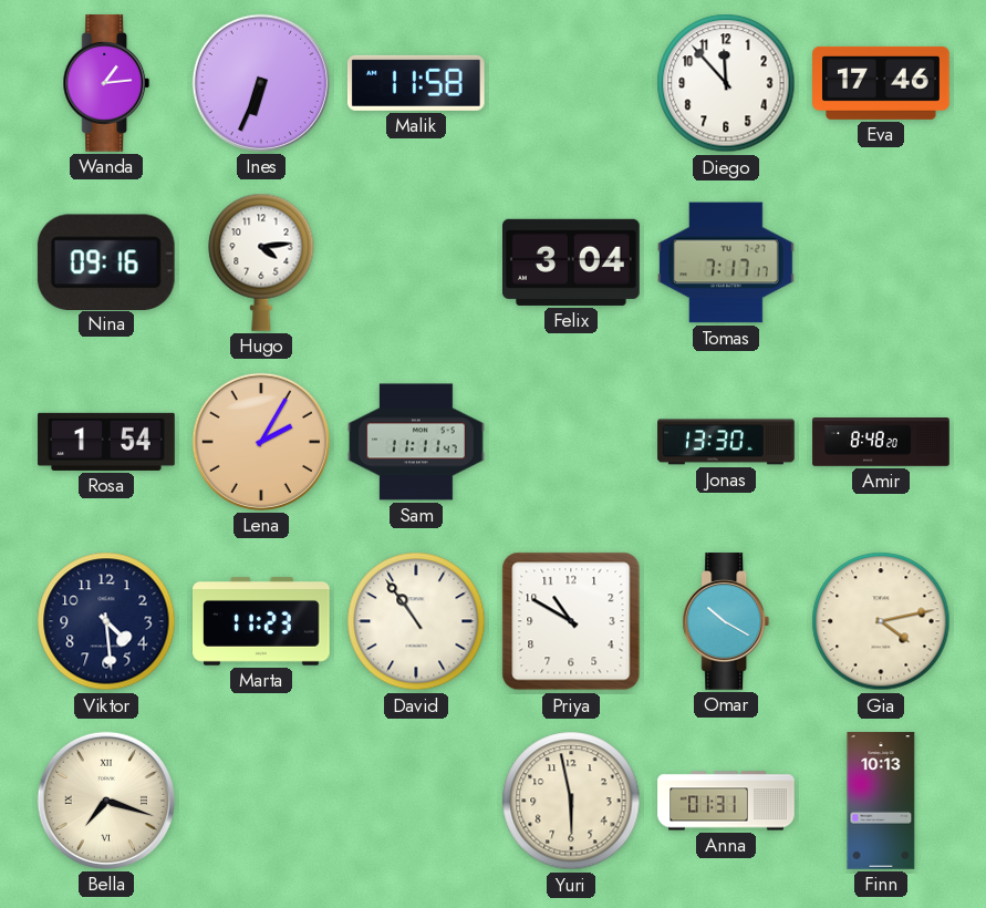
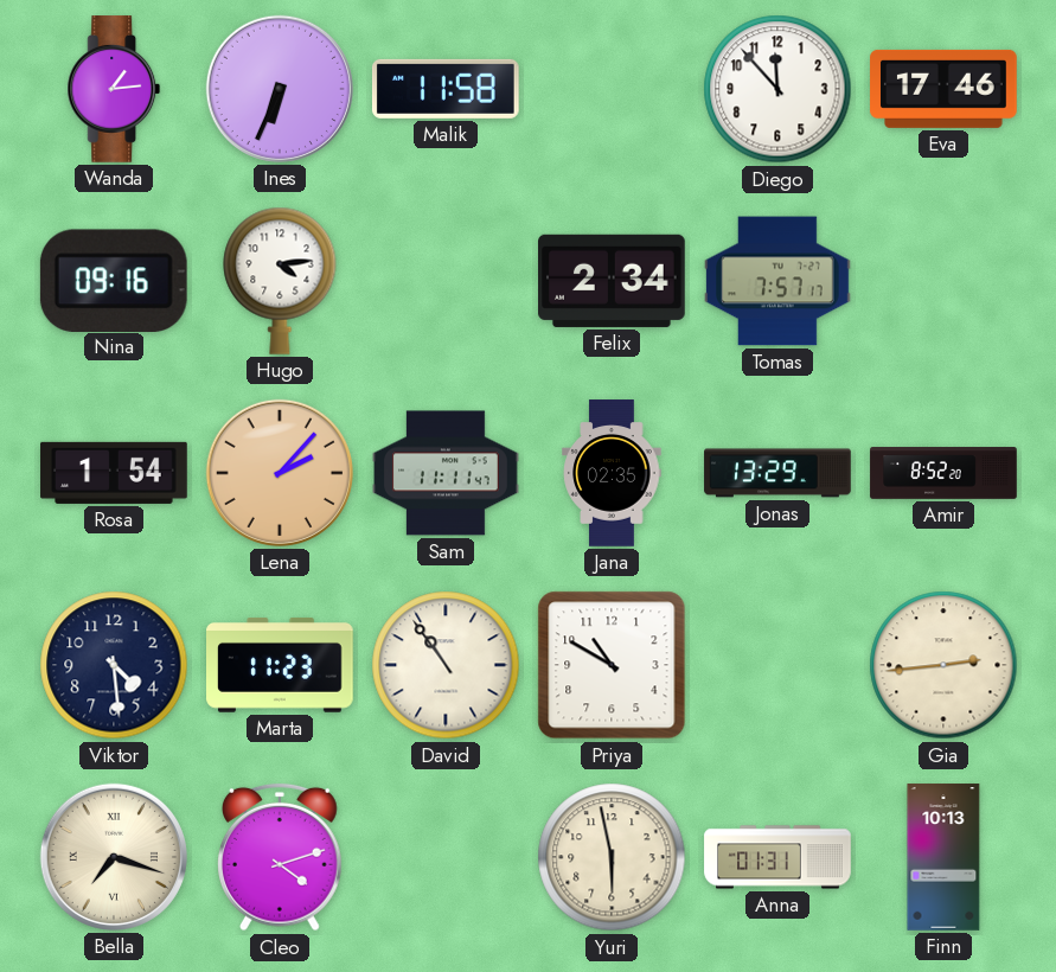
Felix: 3:04 -> 2:34
Tomas: 7:17 -> 7:57
Lena: 2:05 -> 2:07
Jana: none -> 02:35
Jonas: 13:30 -> 13:29
Amir: 8:48 -> 8:52
Omar: 10:20 -> none
Gia: 4:13 -> 2:44
Cleo: none -> 4:12
